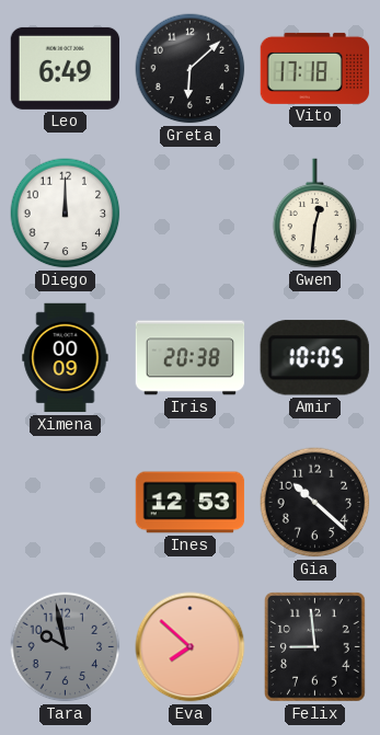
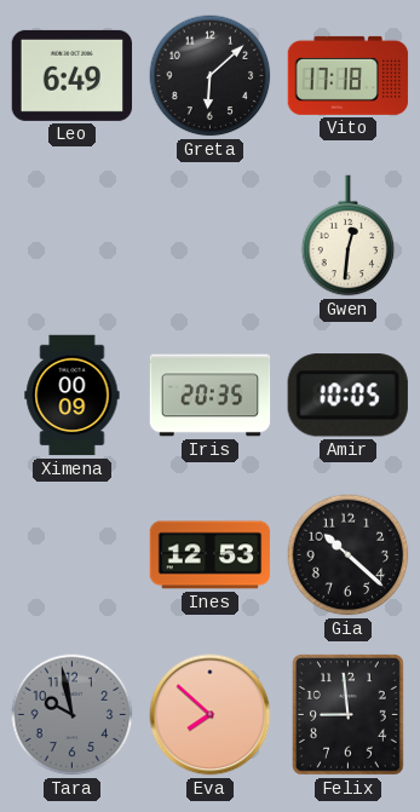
Diego: 12:00 -> none
Iris: 20:38 -> 20:35
